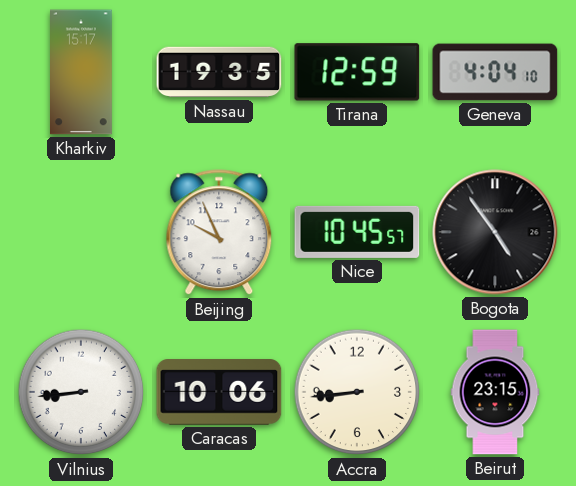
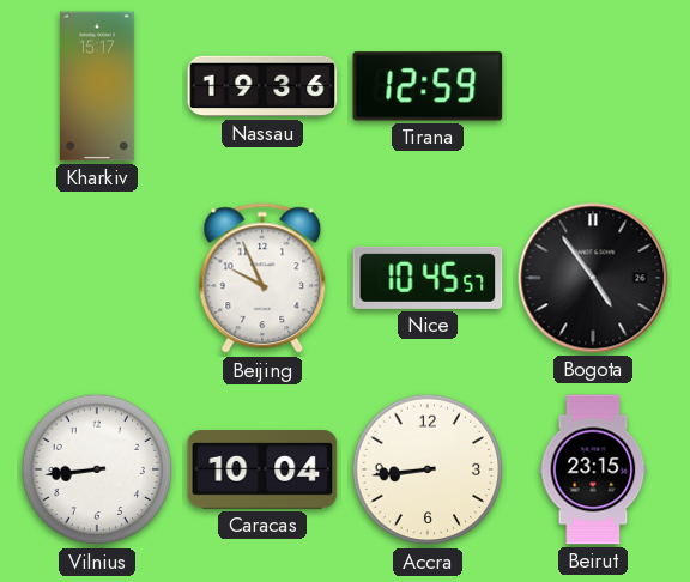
Nassau: 19:35 -> 19:36
Geneva: 4:04 -> none
Caracas: 10:06 -> 10:04
